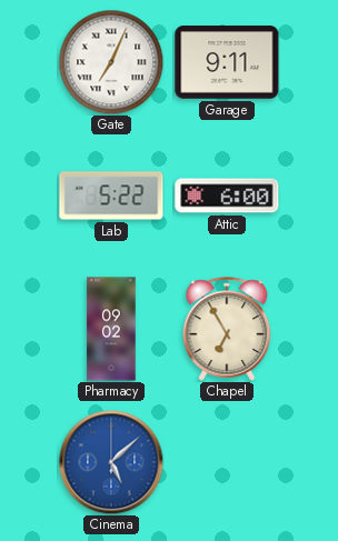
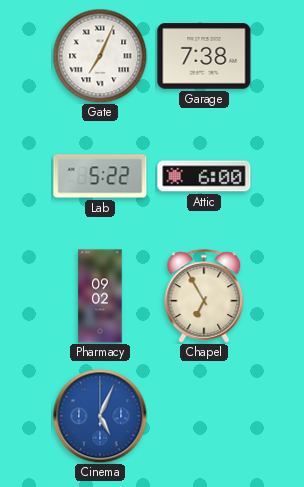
Garage: 9:11 -> 7:38
Cinema: 5:08 -> 5:04
